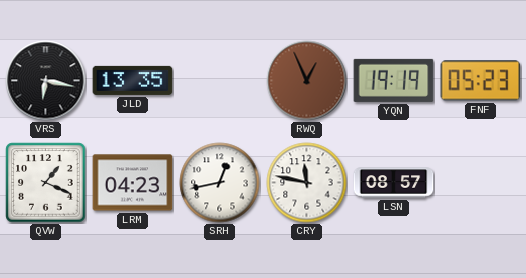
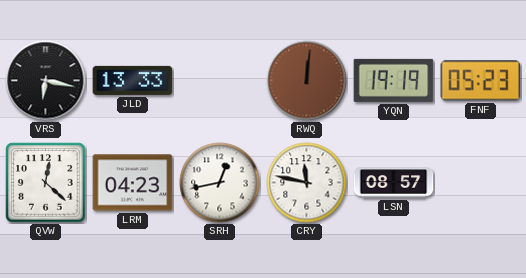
JLD: 13:35 -> 13:33
RWQ: 12:56 -> 12:01
QVW: 1:19 -> 12:22
